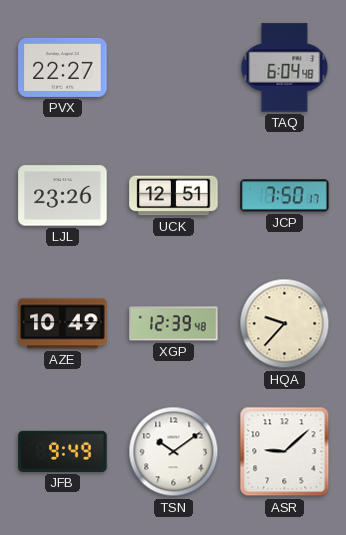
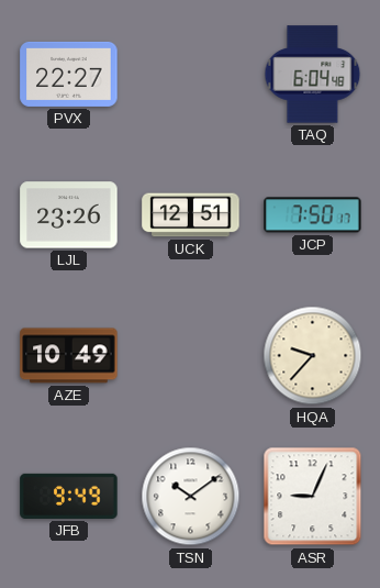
XGP: 12:39 -> none
ASR: 9:08 -> 9:04
